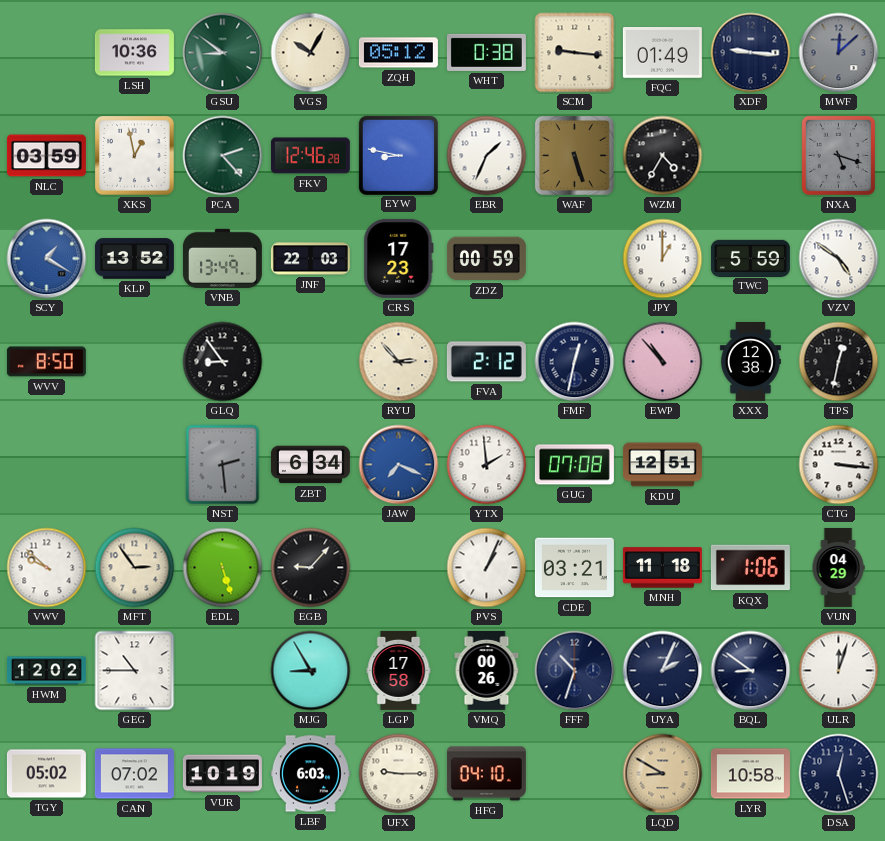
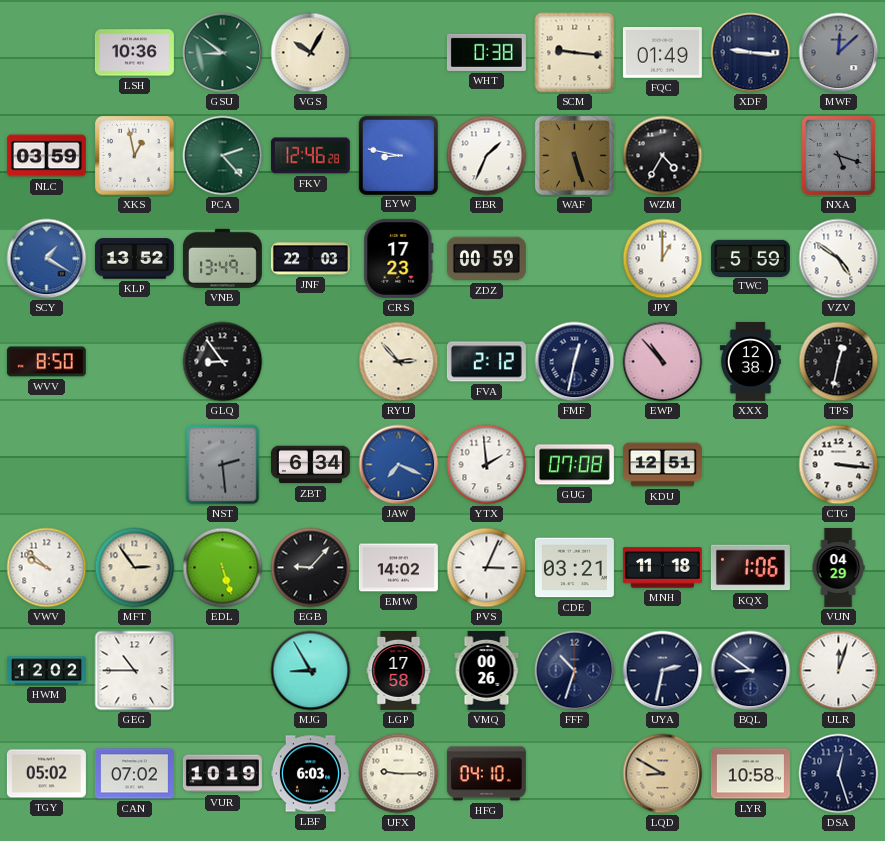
ZQH: 05:12 -> none
EMW: none -> 14:02
PVS: 1:04 -> 3:04
UYA: 2:04 -> 2:32
